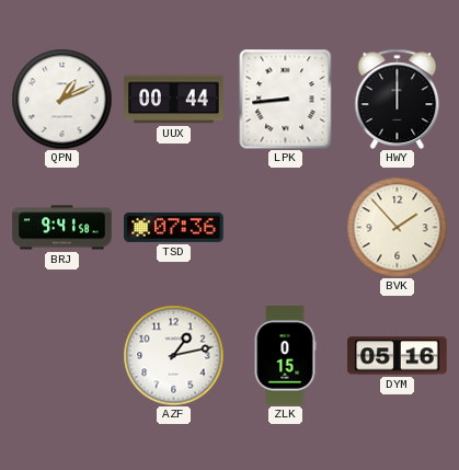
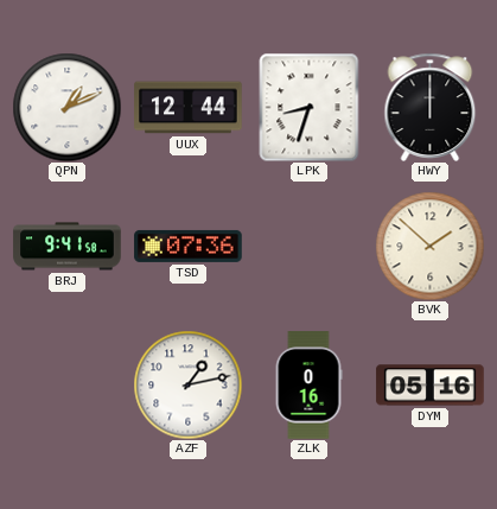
UUX: 00:44 -> 12:44
LPK: 8:44 -> 8:33
BVK: 1:53 -> 1:52
ZLK: 0:15 -> 0:16
